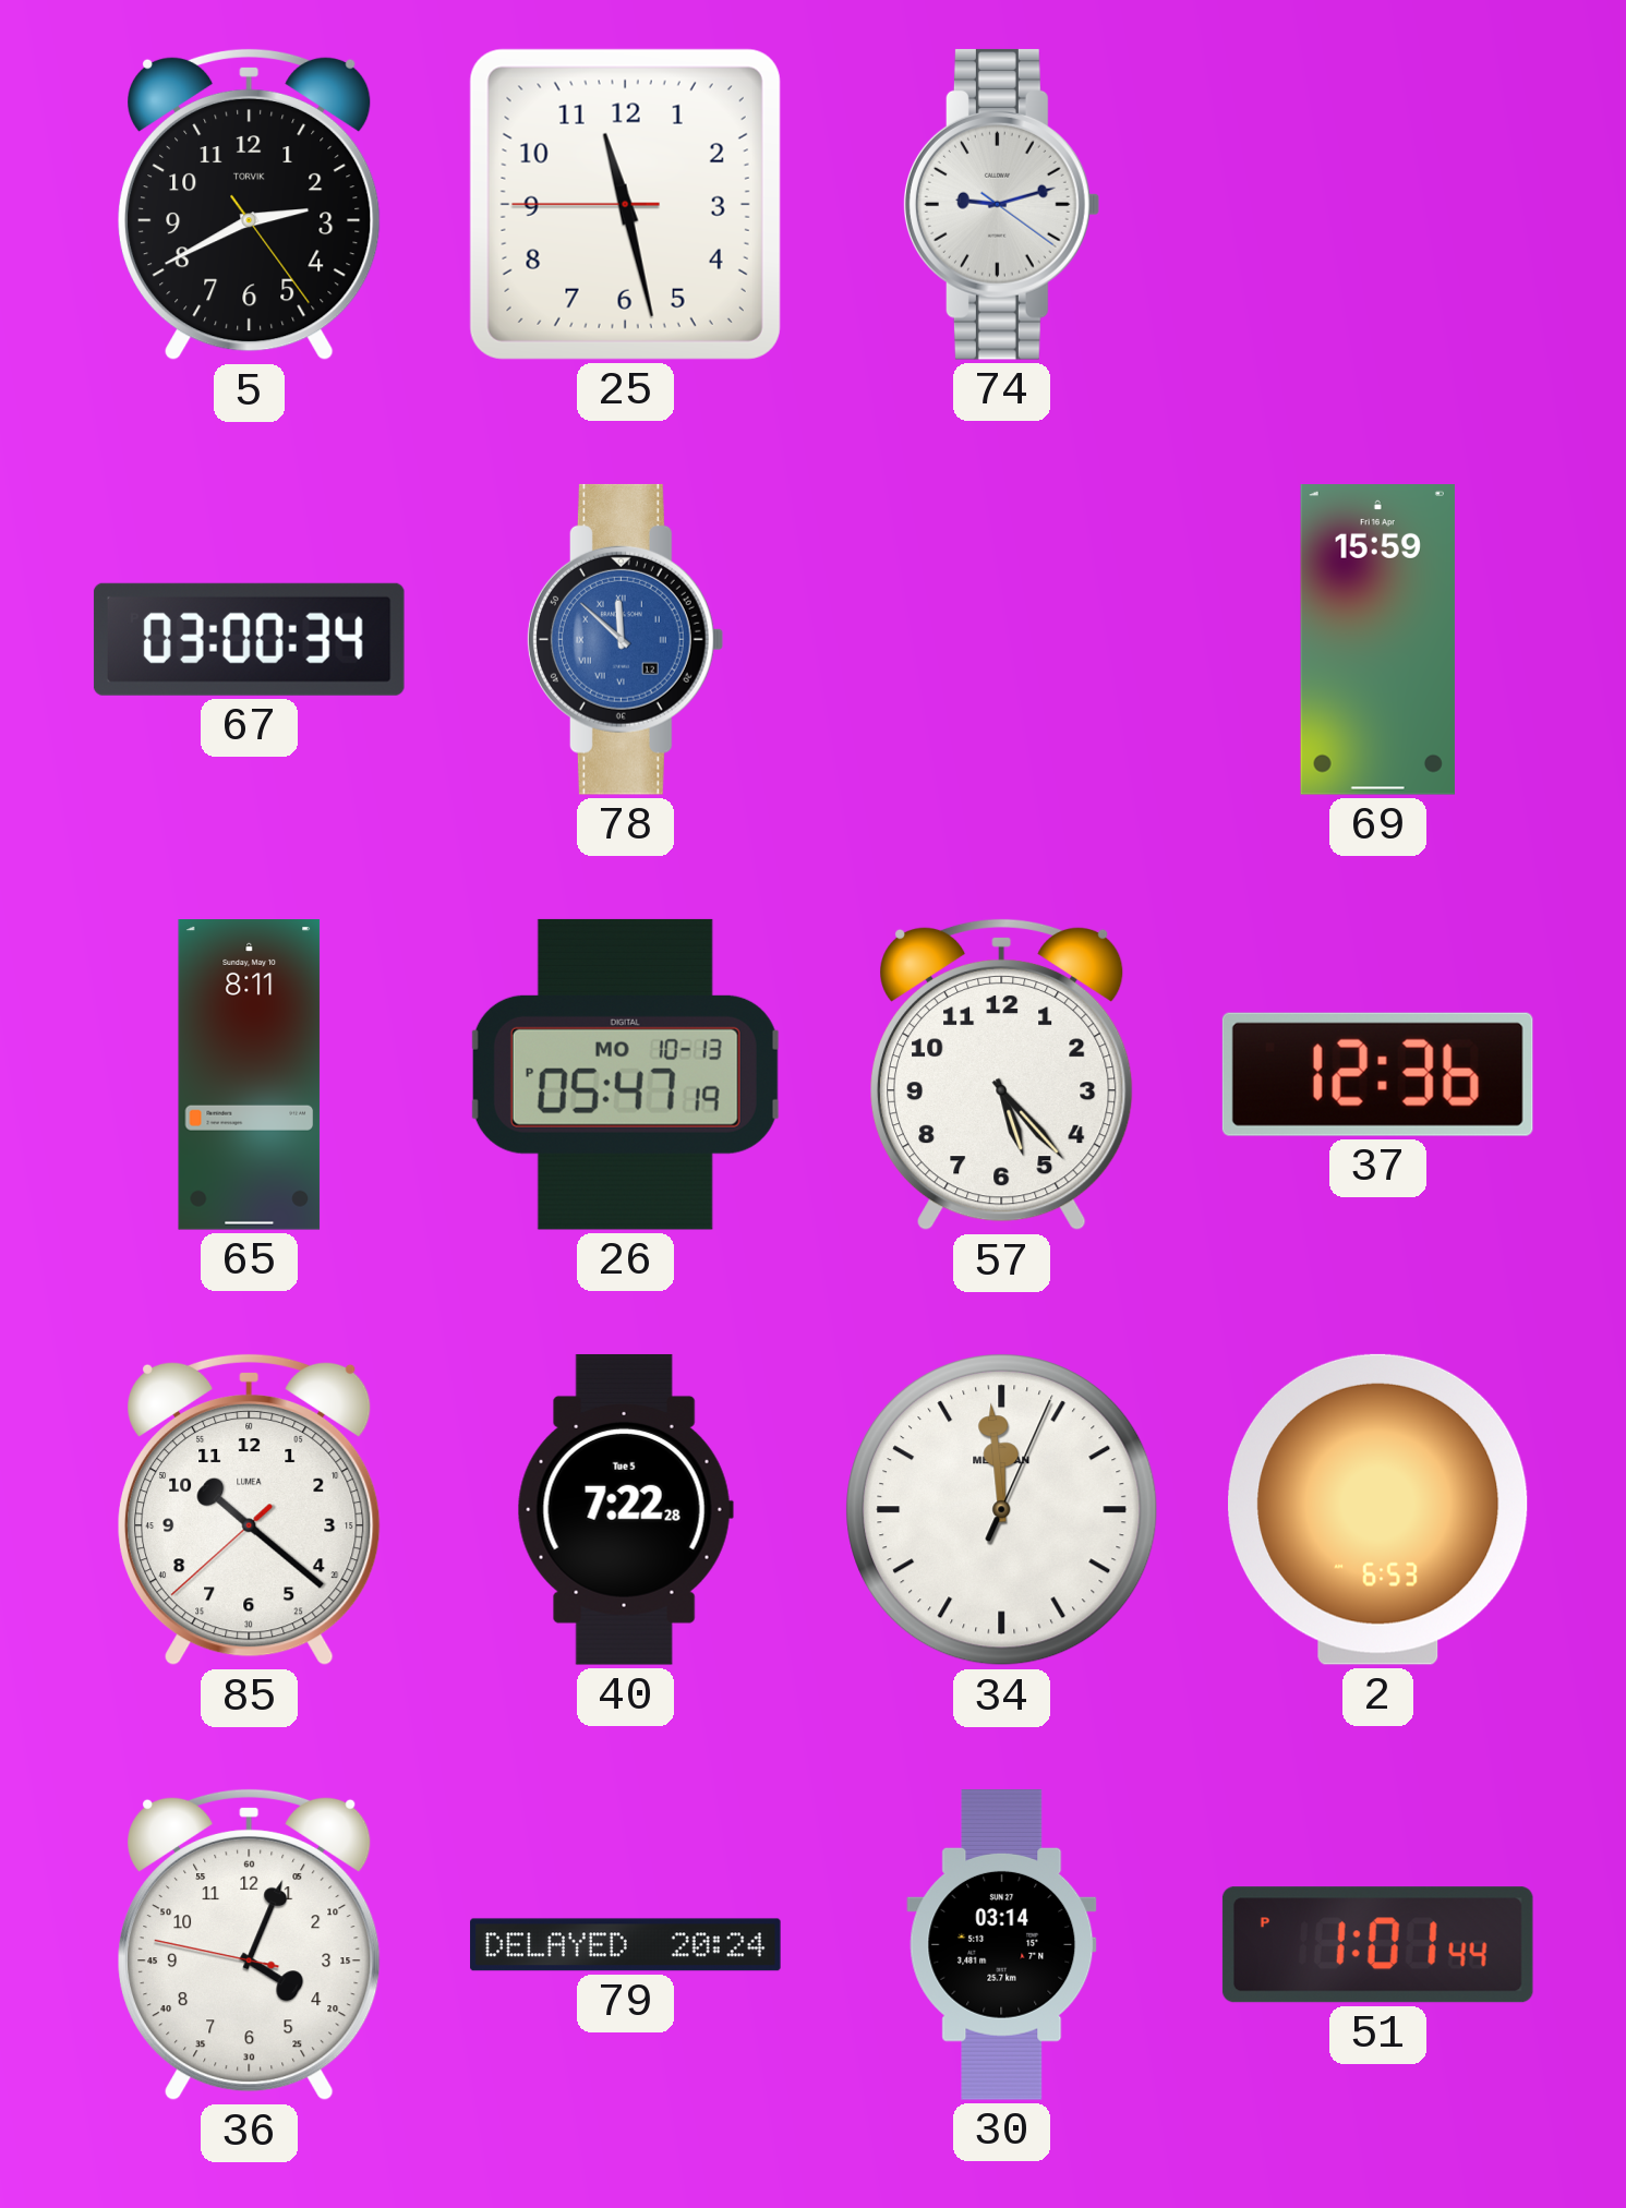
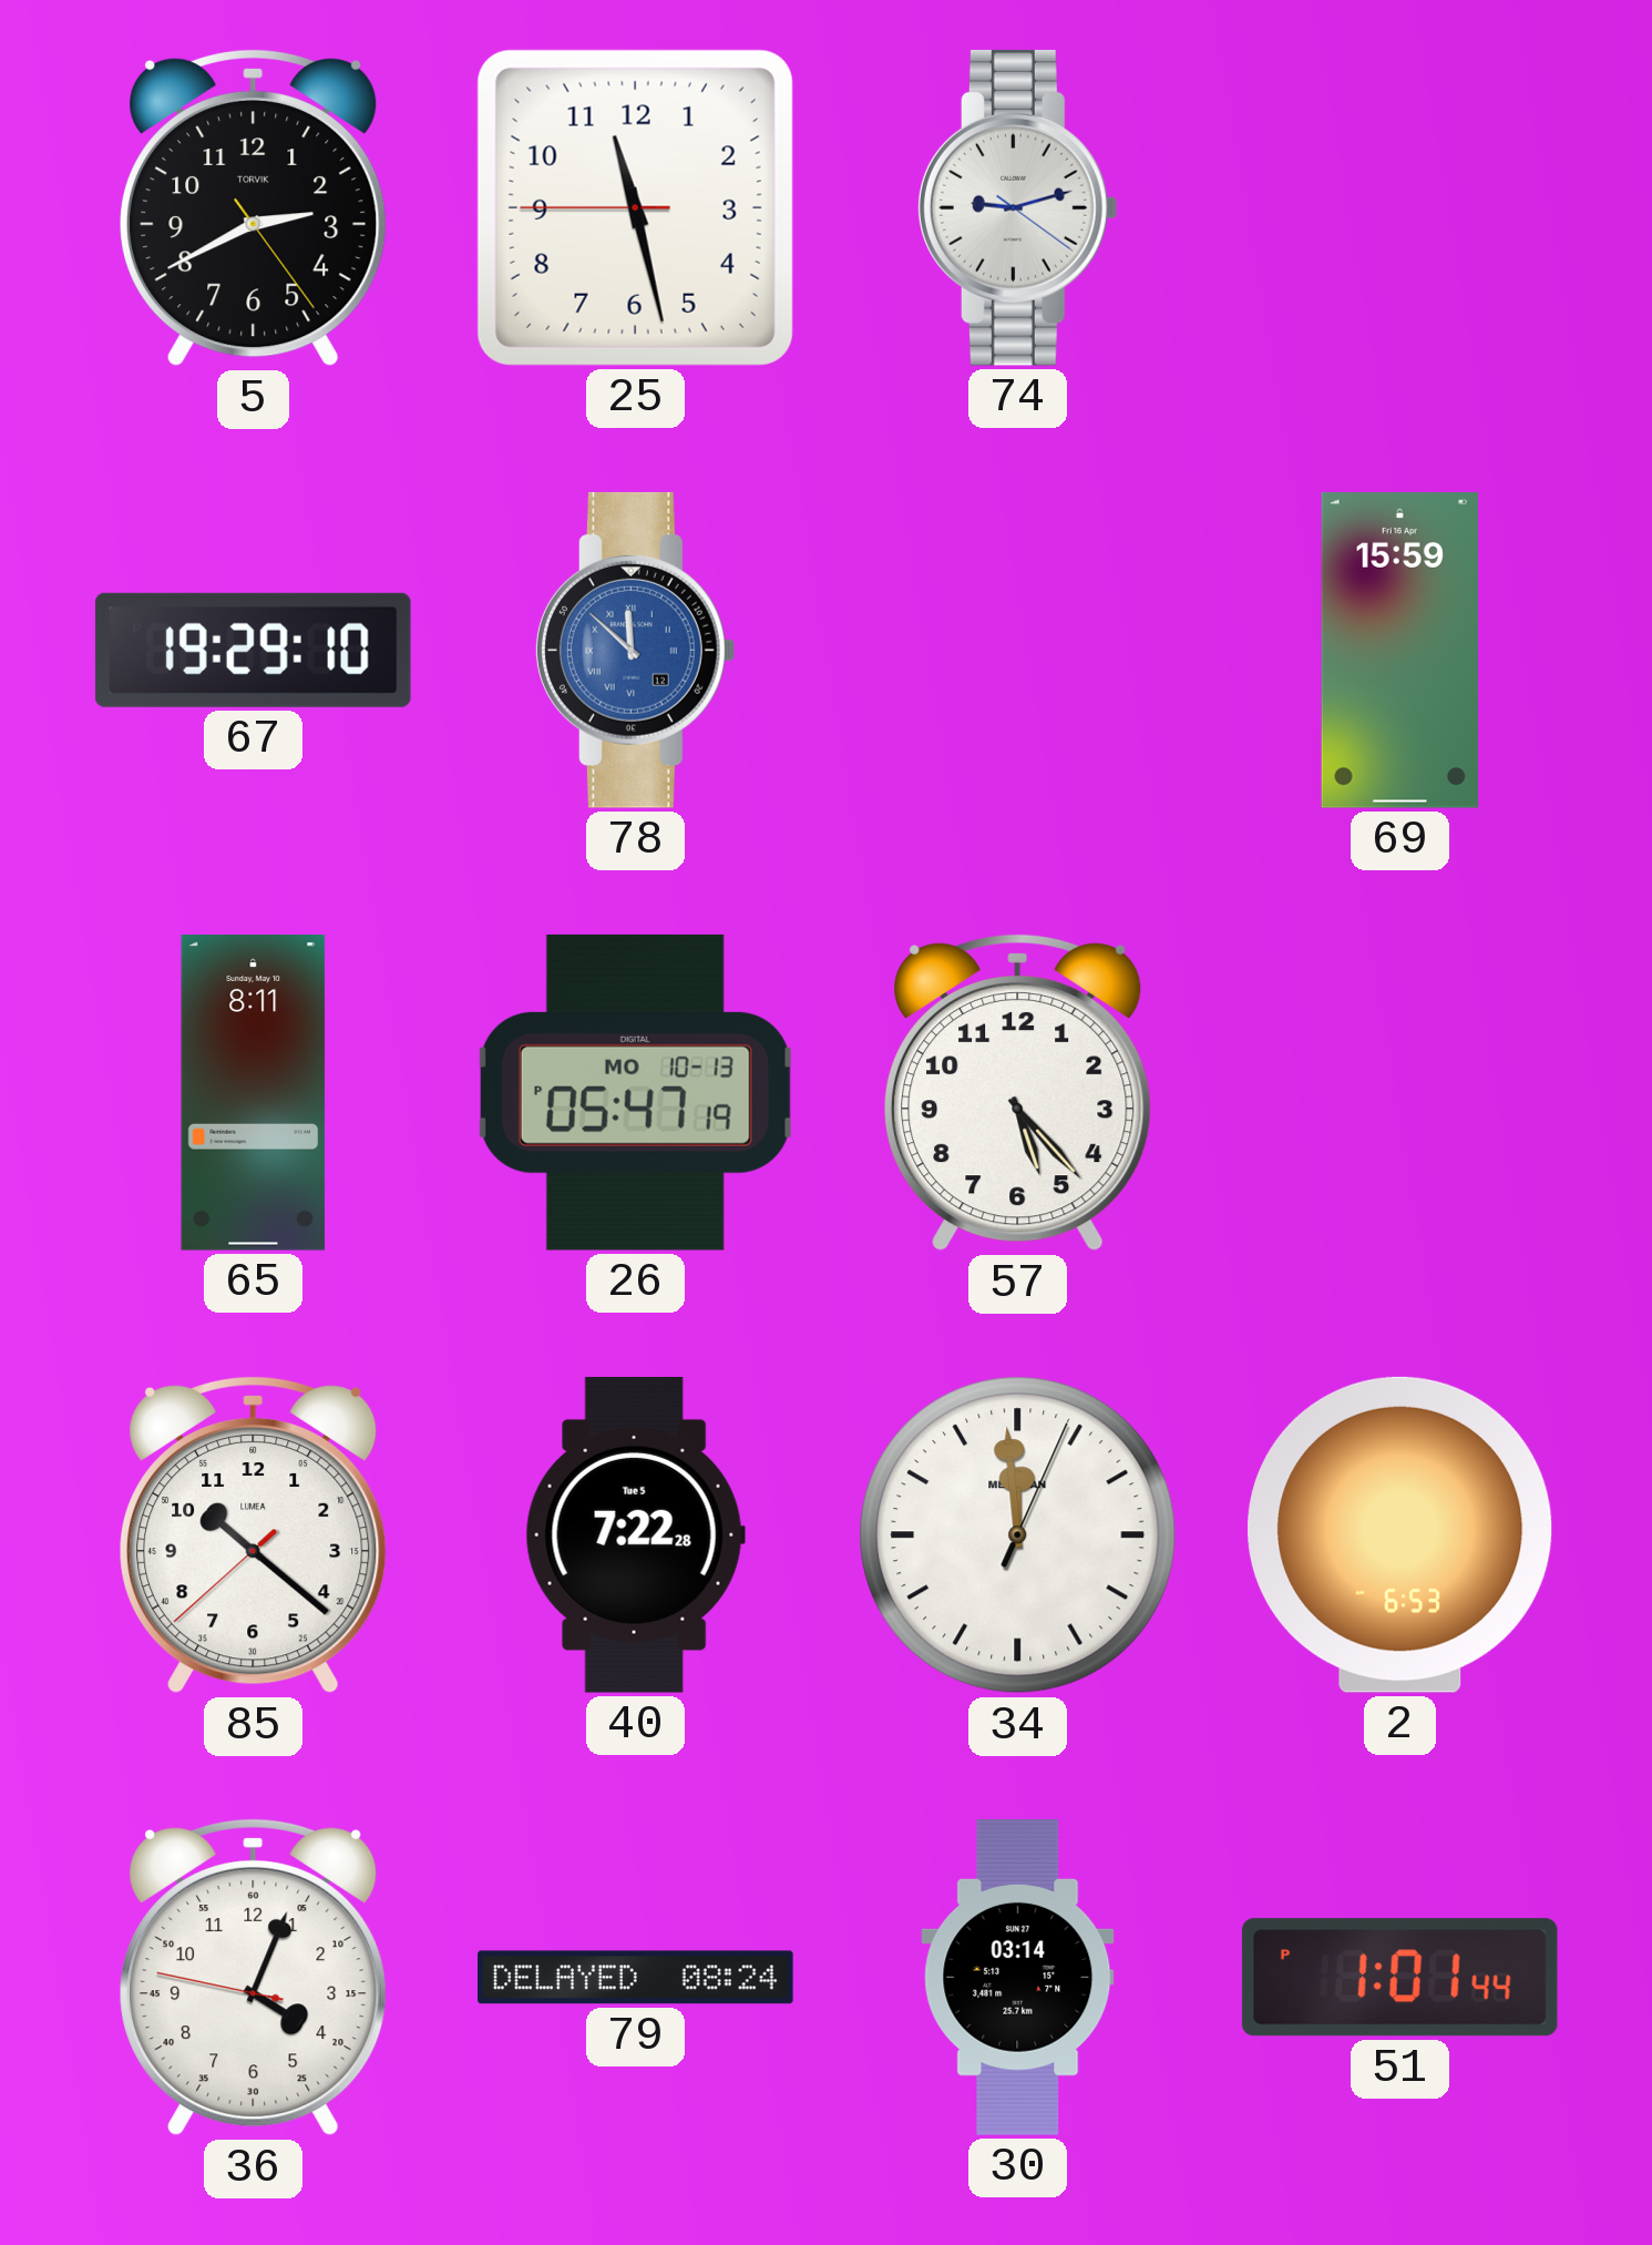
67: 03:00 -> 19:29
37: 12:36 -> none
79: 20:24 -> 08:24
